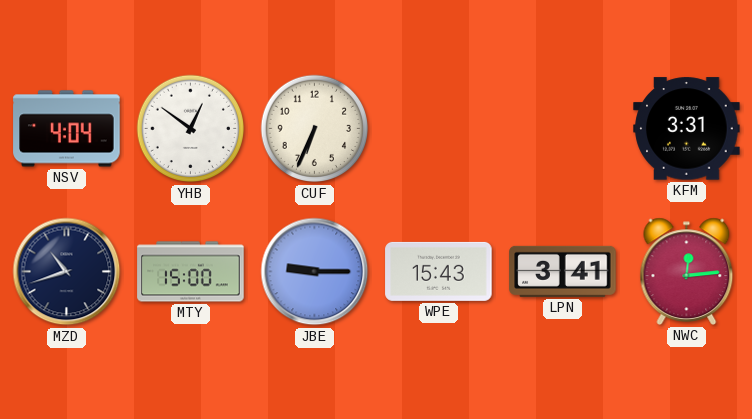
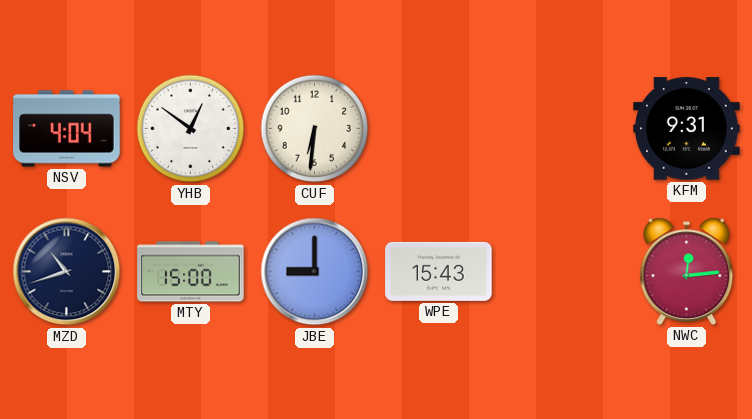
CUF: 6:34 -> 6:31
KFM: 3:31 -> 9:31
JBE: 9:15 -> 9:00
LPN: 3:41 -> none
